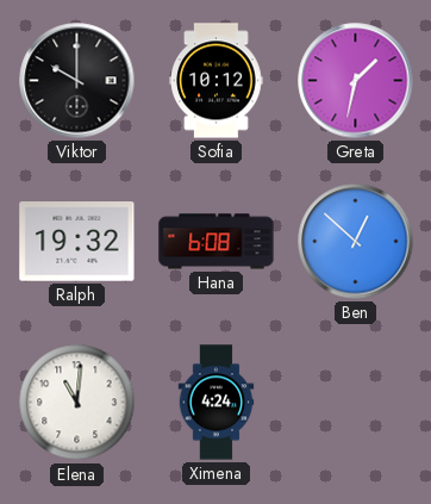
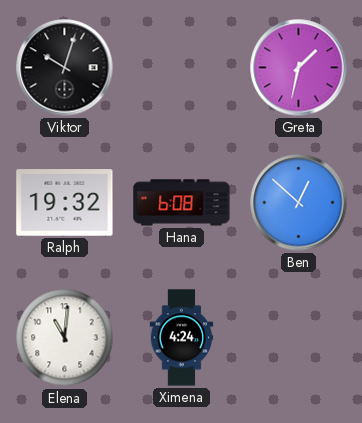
Viktor: 10:00 -> 10:03
Sofia: 10:12 -> none
